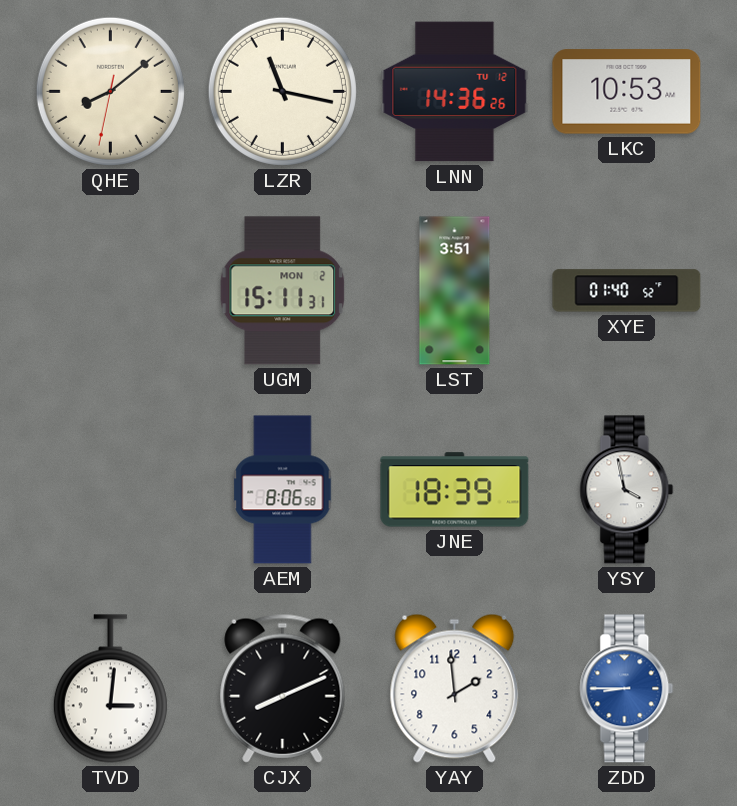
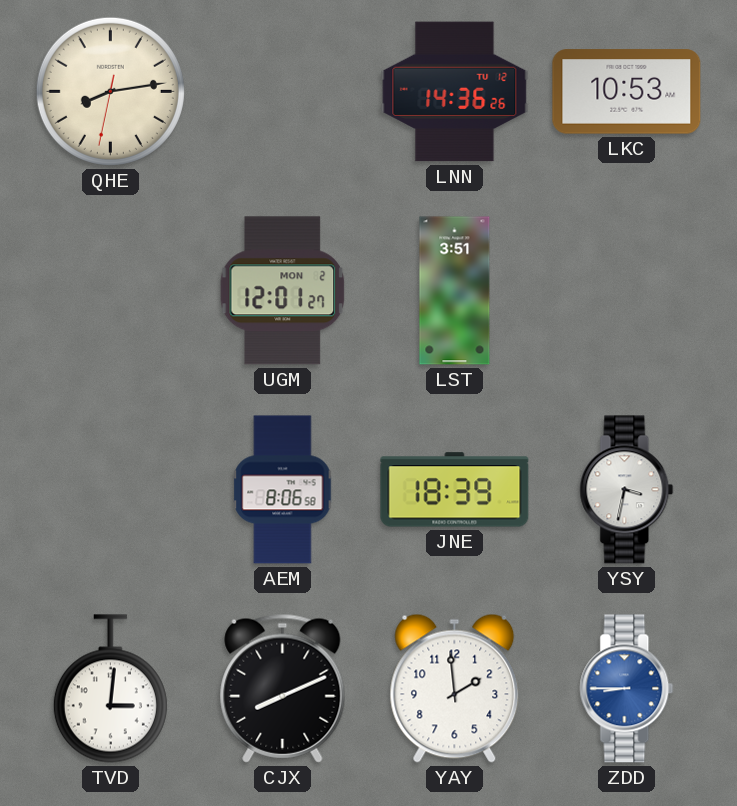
QHE: 8:08 -> 8:13
LZR: 11:17 -> none
UGM: 15:11 -> 12:01
XYE: 01:40 -> none
YSY: 3:58 -> 3:32
